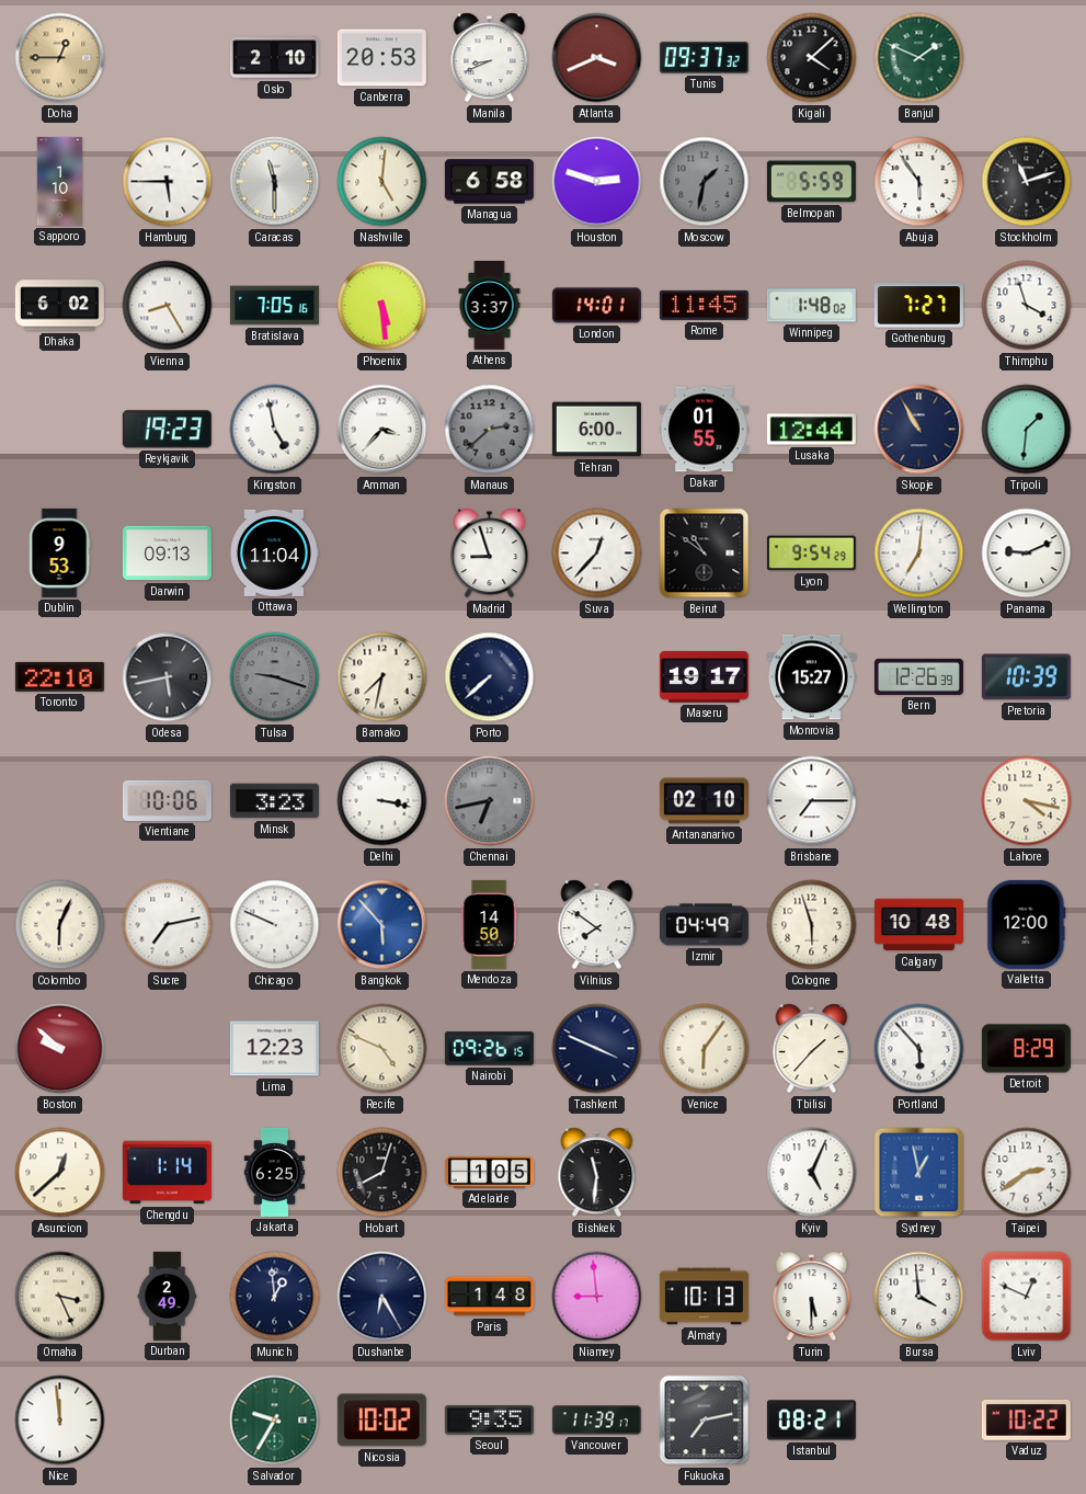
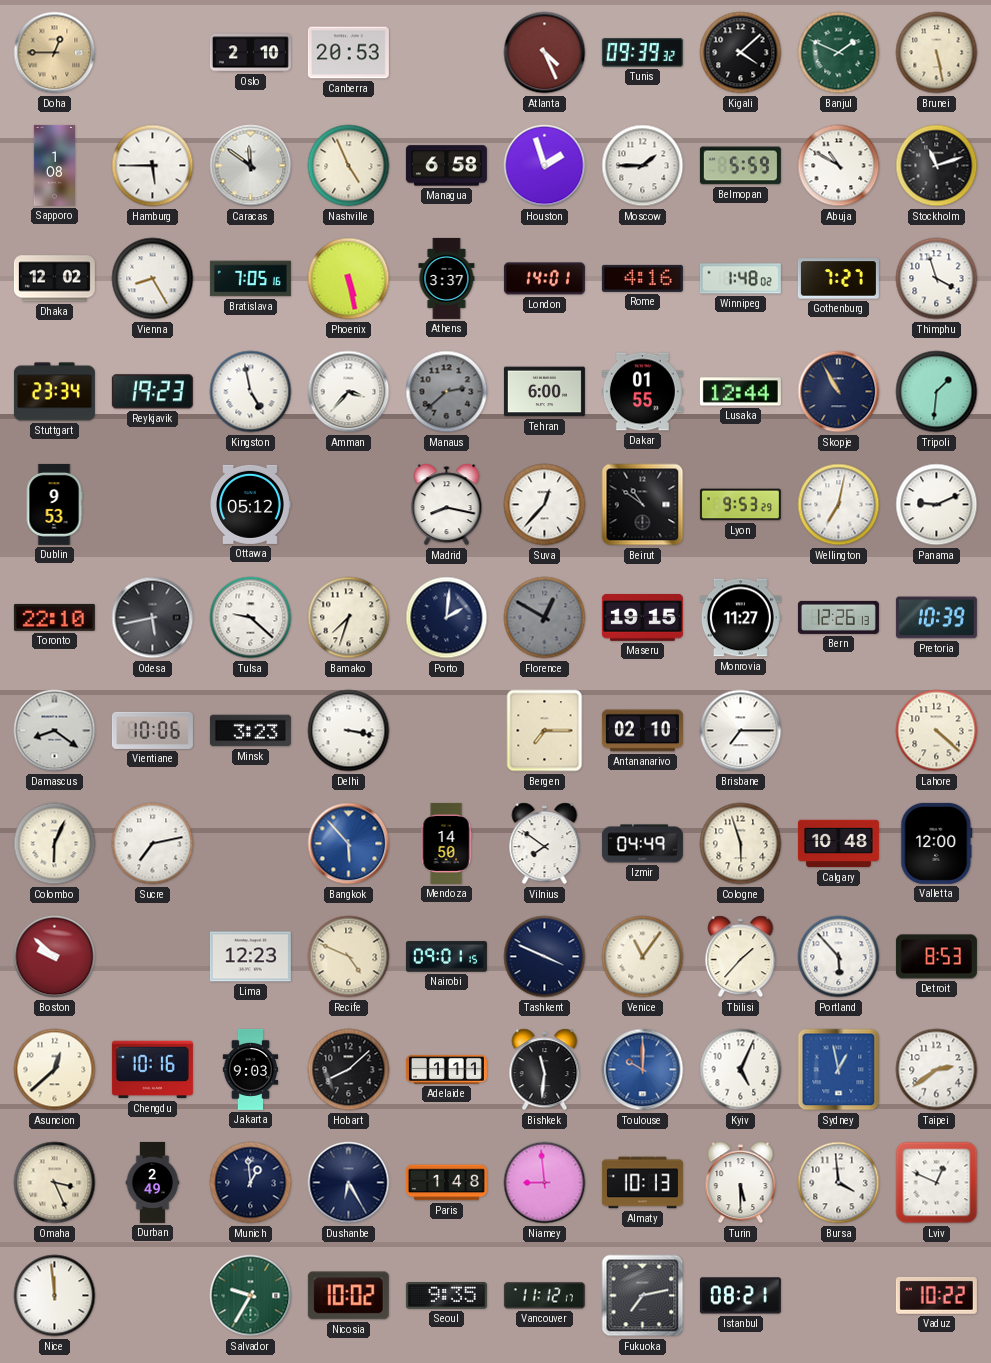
Manila: 8:41 -> none
Atlanta: 3:41 -> 4:26
Tunis: 09:37 -> 09:39
Brunei: none -> 5:28
Sapporo: 1:10 -> 1:08
Caracas: 11:30 -> 11:51
Nashville: 5:01 -> 4:56
Houston: 2:48 -> 1:57
Moscow: 1:32 -> 1:45
Moscow dial: grey -> white
Abuja: 5:54 -> 10:50
Dhaka: 6:02 -> 12:02
Phoenix: 5:29 -> 5:28
Rome: 11:45 -> 4:16
Stuttgart: none -> 23:34
Darwin: 09:13 -> none
Ottawa: 11:04 -> 05:12
Madrid: 8:57 -> 8:17
Lyon: 9:54 -> 9:53
Wellington: 7:01 -> 7:02
Tulsa: 9:18 -> 9:22
Tulsa dial: grey -> white
Bamako: 7:32 -> 7:33
Porto: 7:38 -> 2:01
Florence: none -> 12:50
Maseru: 19:17 -> 19:15
Monrovia: 15:27 -> 11:27
Bern: 12:26:39 -> 12:26:13
Damascus: none -> 8:21
Chennai: 6:43 -> none
Bergen: none -> 7:15
Lahore: 4:17 -> 4:22
Chicago: 9:49 -> none
Nairobi: 09:26 -> 09:01
Venice: 6:06 -> 11:06
Detroit: 8:29 -> 8:53
Chengdu: 1:14 -> 10:16
Jakarta: 6:25 -> 9:03
Hobart: 8:03 -> 8:08
Adelaide: 1:05 -> 1:11
Toulouse: none -> 10:00
Vancouver: 11:39 -> 11:12
